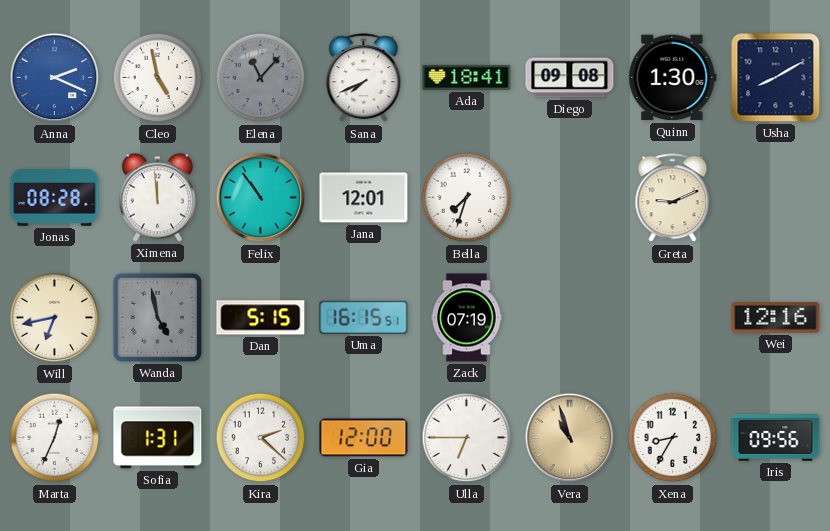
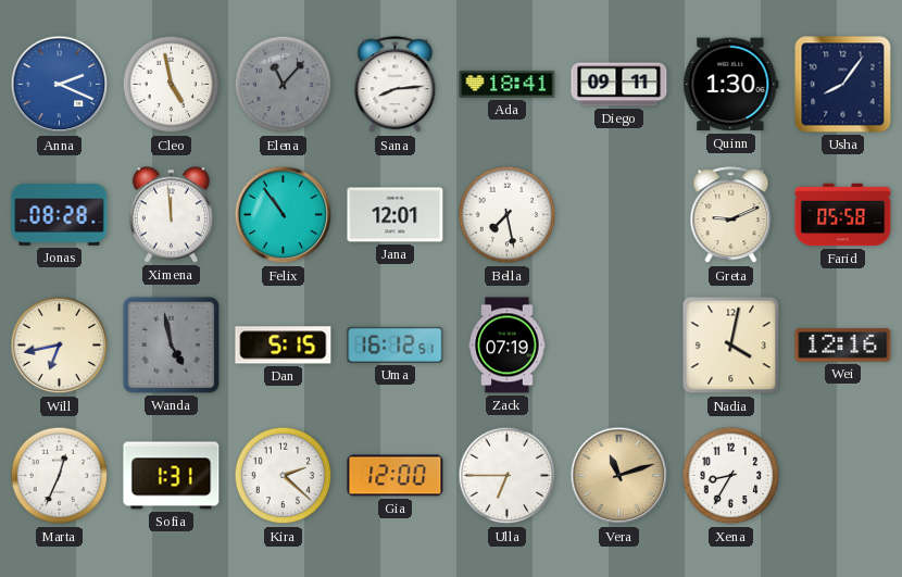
Sana: 7:41 -> 8:14
Diego: 09:08 -> 09:11
Usha: 8:10 -> 8:06
Bella: 7:33 -> 7:28
Farid: none -> 05:58
Uma: 16:15 -> 16:12
Nadia: none -> 4:02
Vera: 10:57 -> 11:12
Iris: 09:56 -> none
